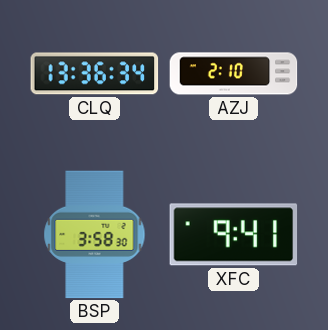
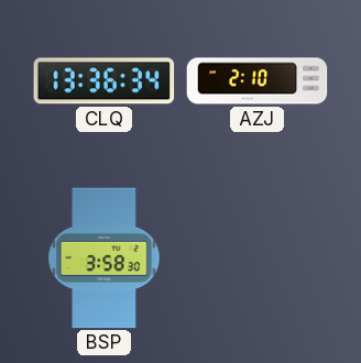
XFC: 9:41 -> none
